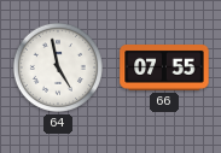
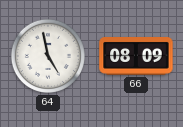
66: 07:55 -> 08:09
